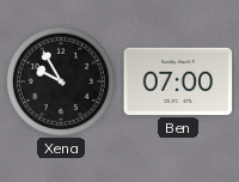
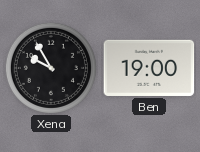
Ben: 07:00 -> 19:00
